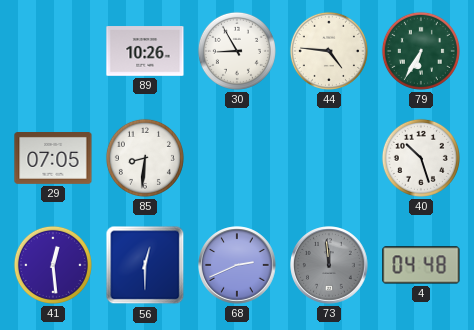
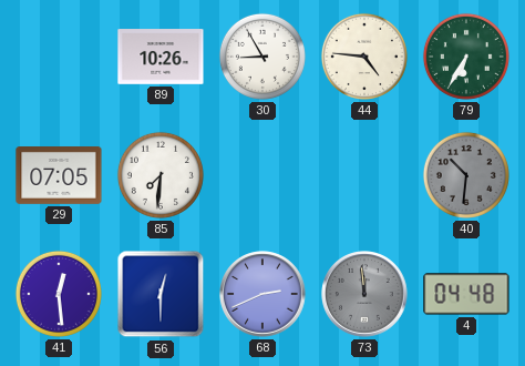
85: 8:31 -> 7:31
40: 10:27 -> 10:31
40 dial: white -> grey
